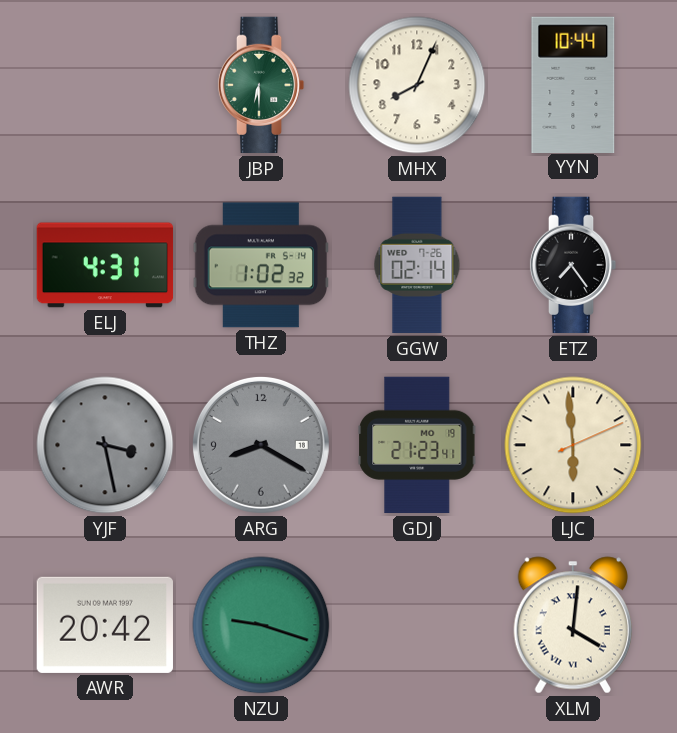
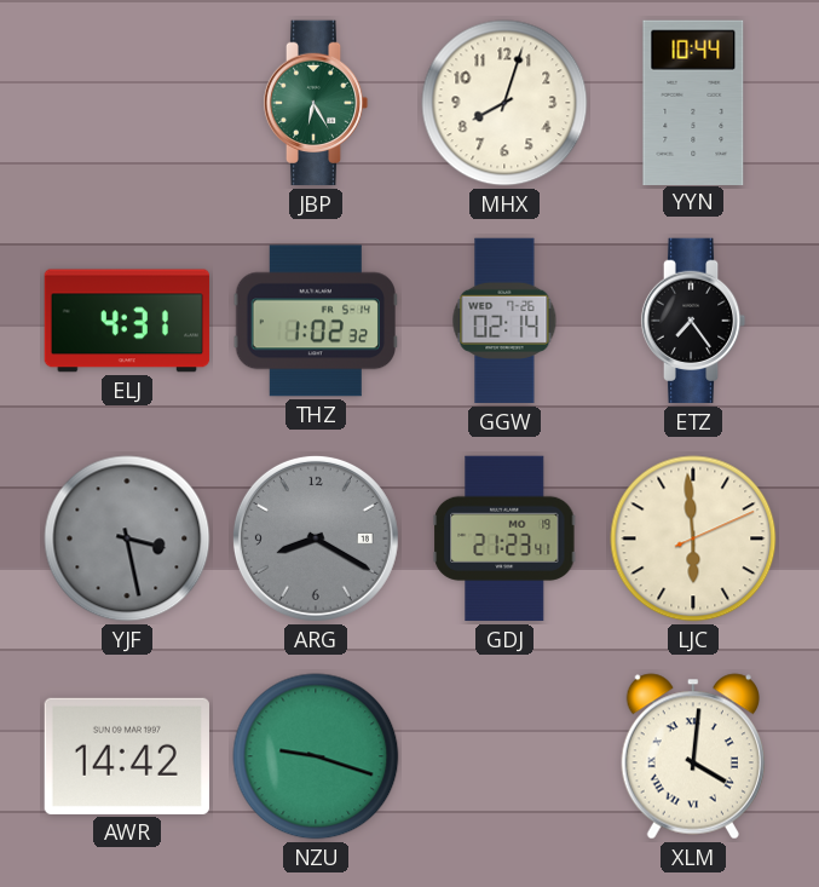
JBP: 6:30 -> 6:25
MHX: 8:04 -> 8:03
AWR: 20:42 -> 14:42
